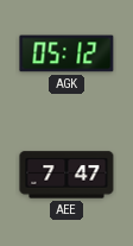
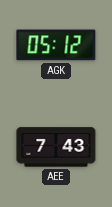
AEE: 7:47 -> 7:43
